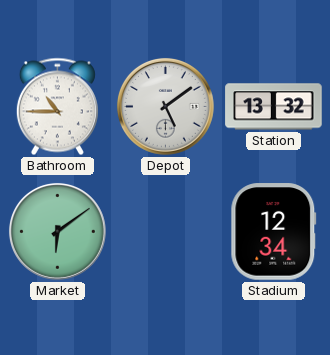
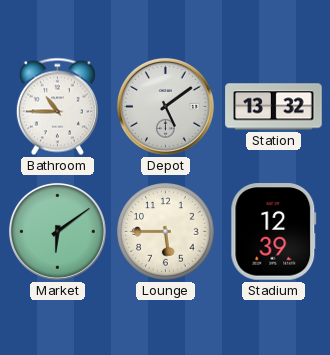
Lounge: none -> 5:45
Stadium: 12:34 -> 12:39
